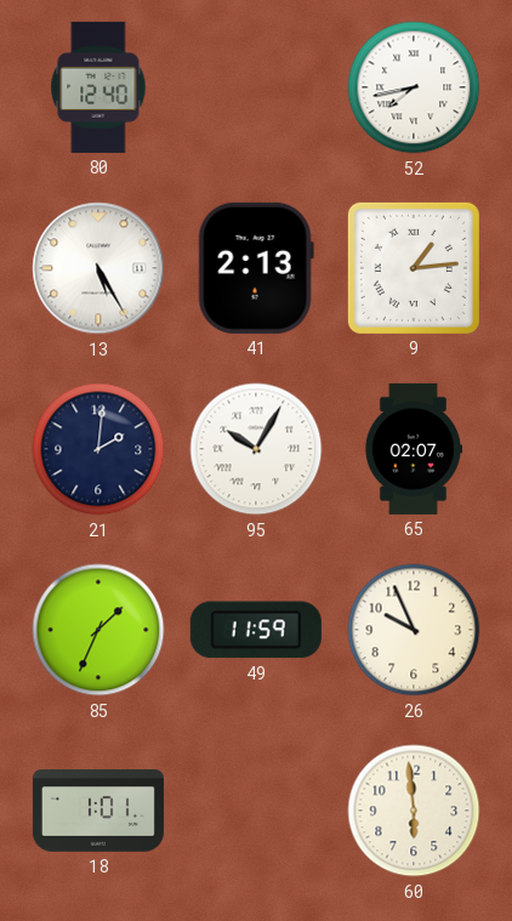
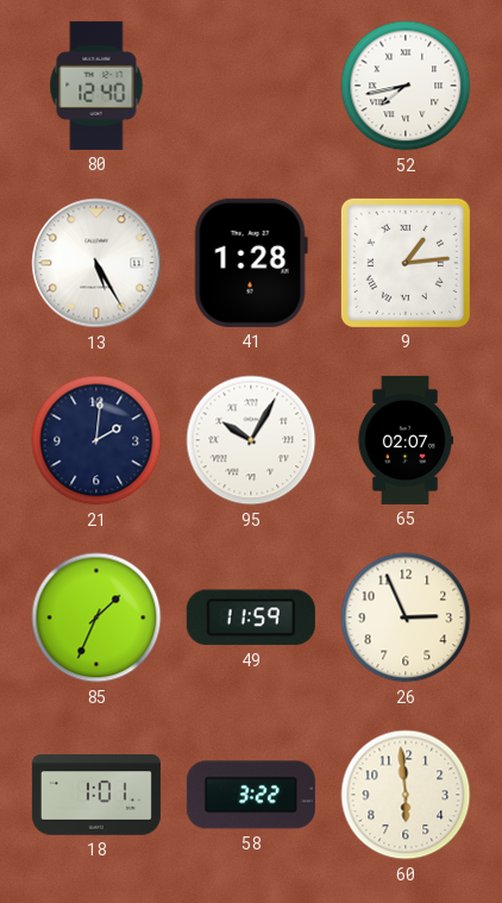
41: 2:13 -> 1:28
26: 9:56 -> 2:56
58: none -> 3:22
